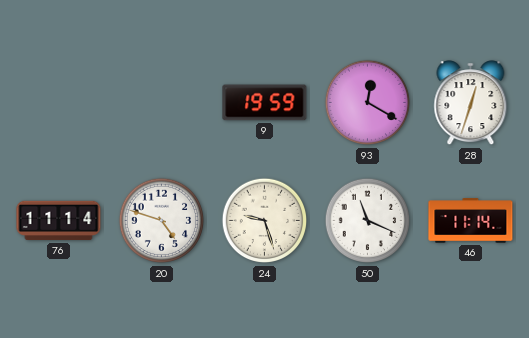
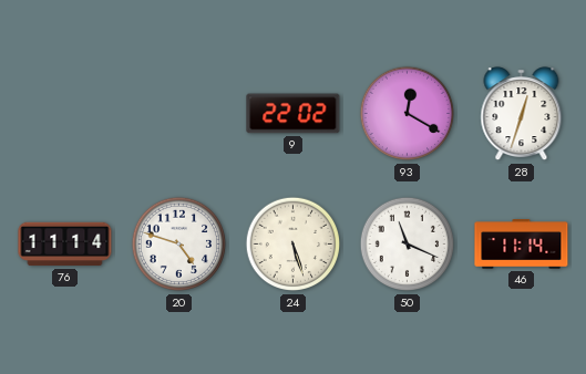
9: 19:59 -> 22:02
24: 9:27 -> 5:27
